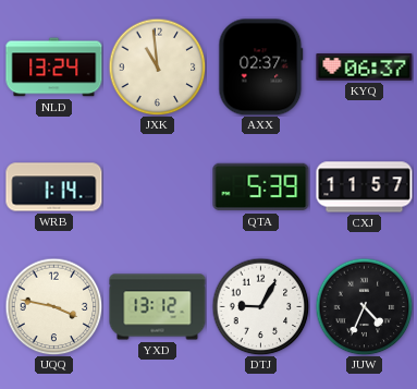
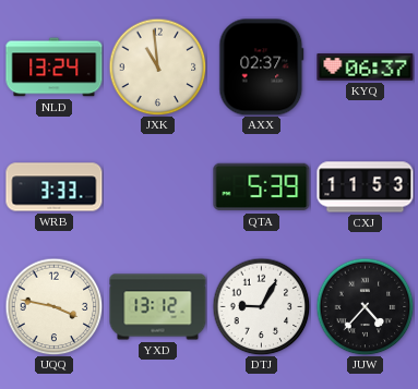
WRB: 1:14 -> 3:33
CXJ: 11:57 -> 11:53
JUW: 4:34 -> 4:37
